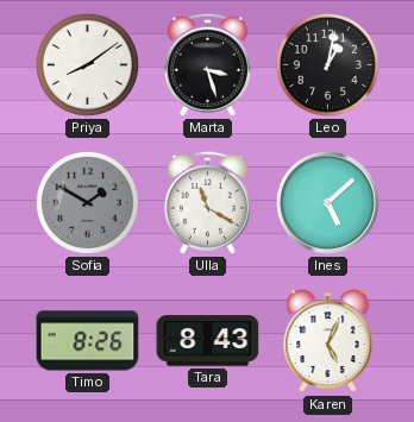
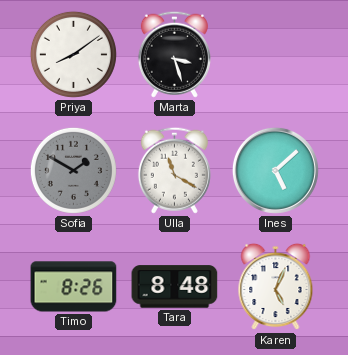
Leo: 1:02 -> none
Tara: 8:43 -> 8:48
